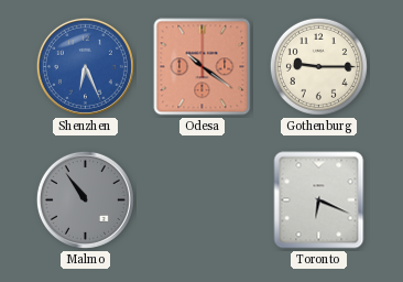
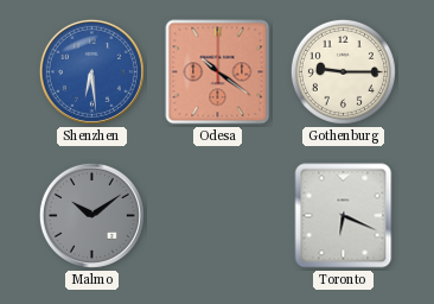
Shenzhen: 6:26 -> 6:29
Malmo: 10:54 -> 10:09
